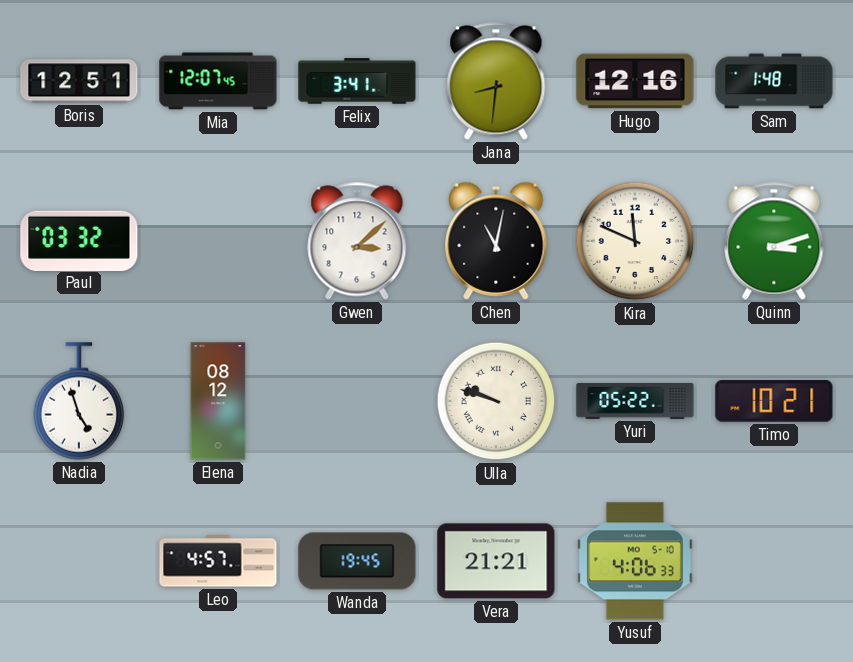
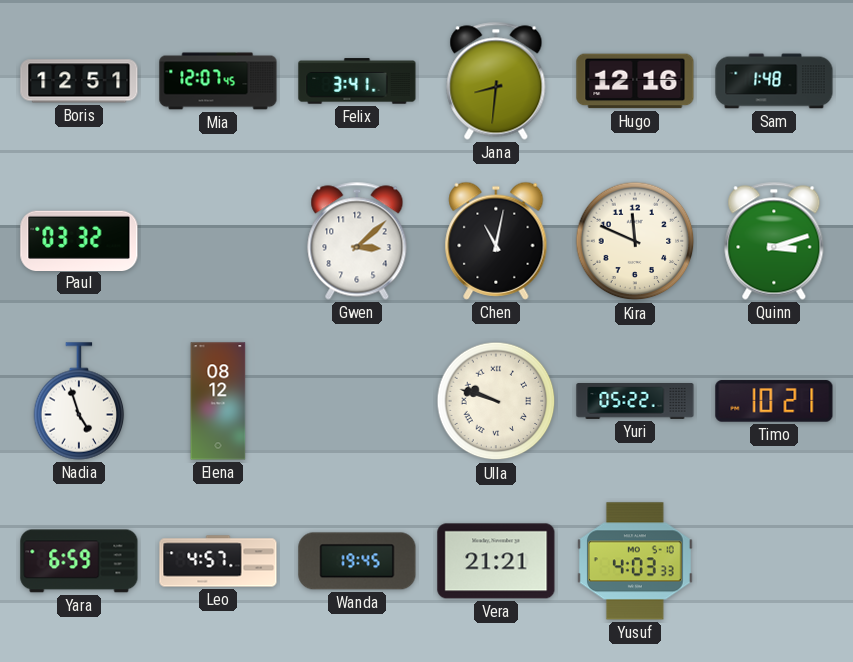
Yara: none -> 6:59
Yusuf: 4:06 -> 4:03
